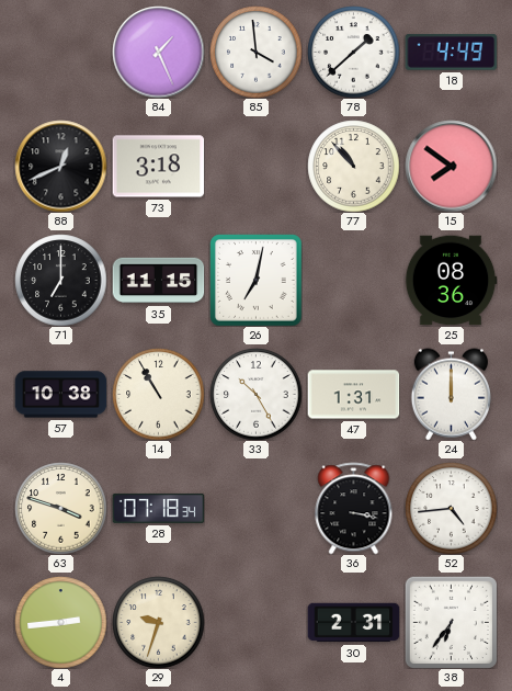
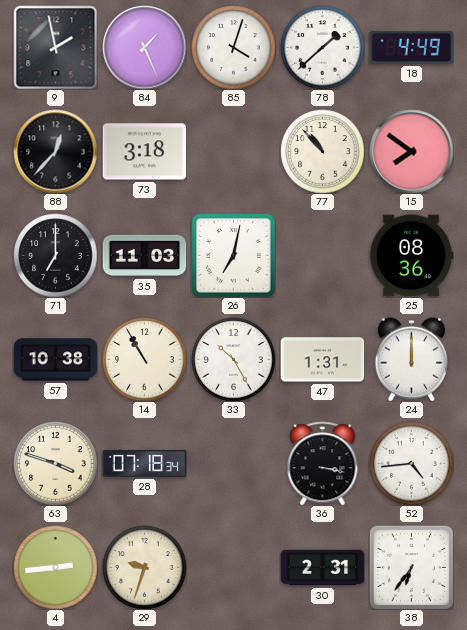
9: none -> 1:58
85: 3:59 -> 4:03
88: 12:41 -> 12:37
35: 11:15 -> 11:03
